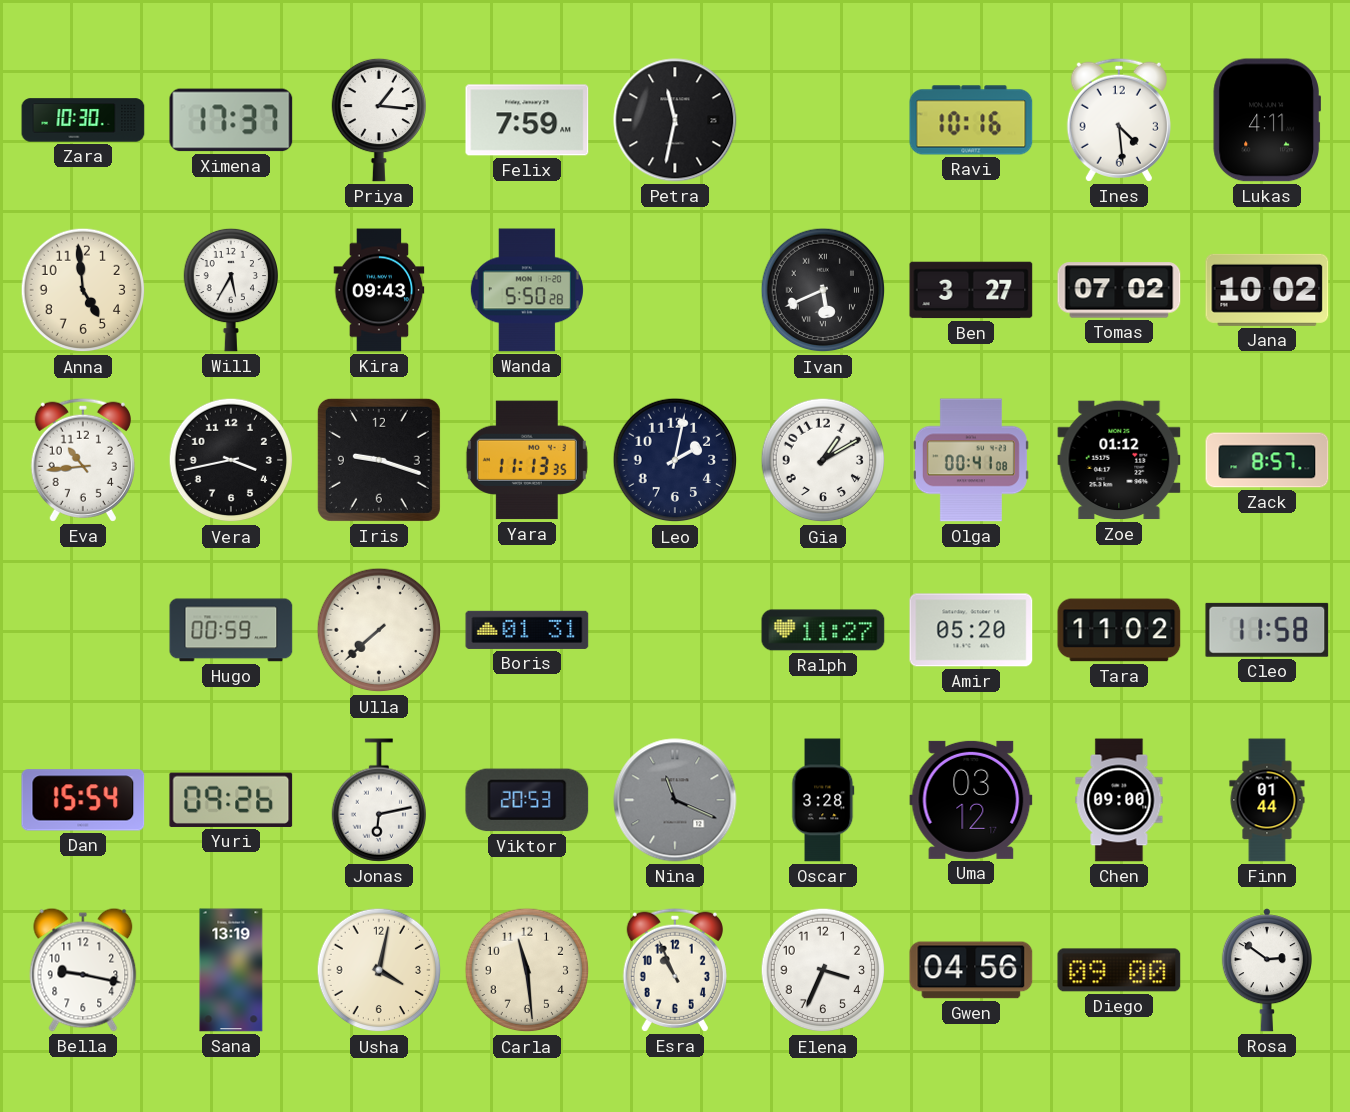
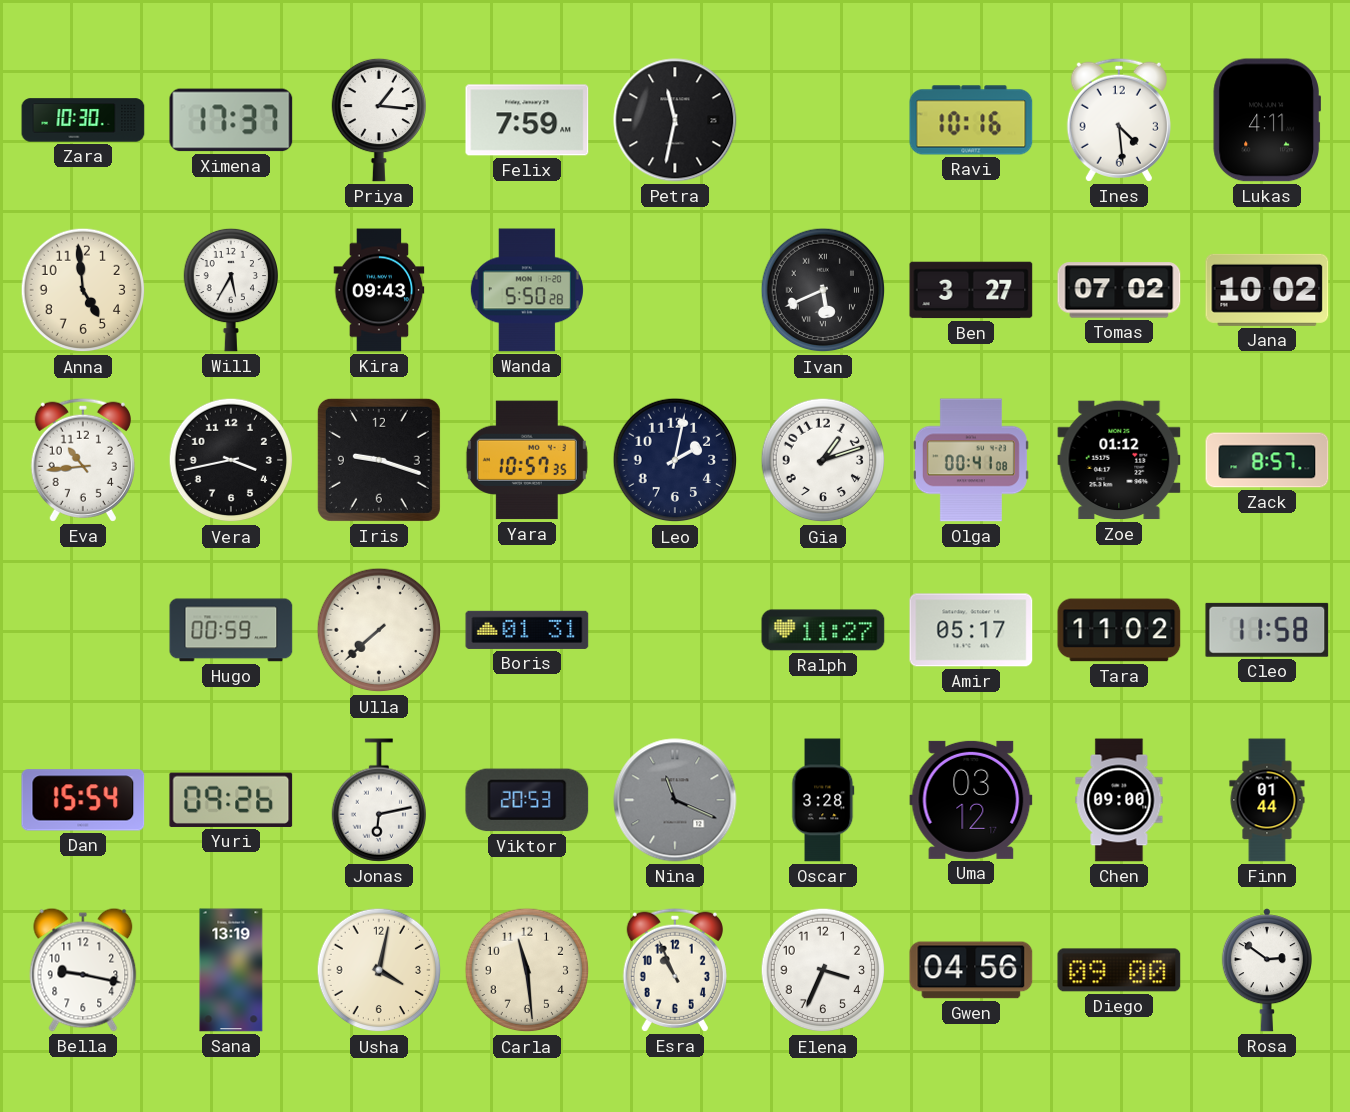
Yara: 11:13 -> 10:57
Gia: 1:10 -> 1:12
Amir: 05:20 -> 05:17
